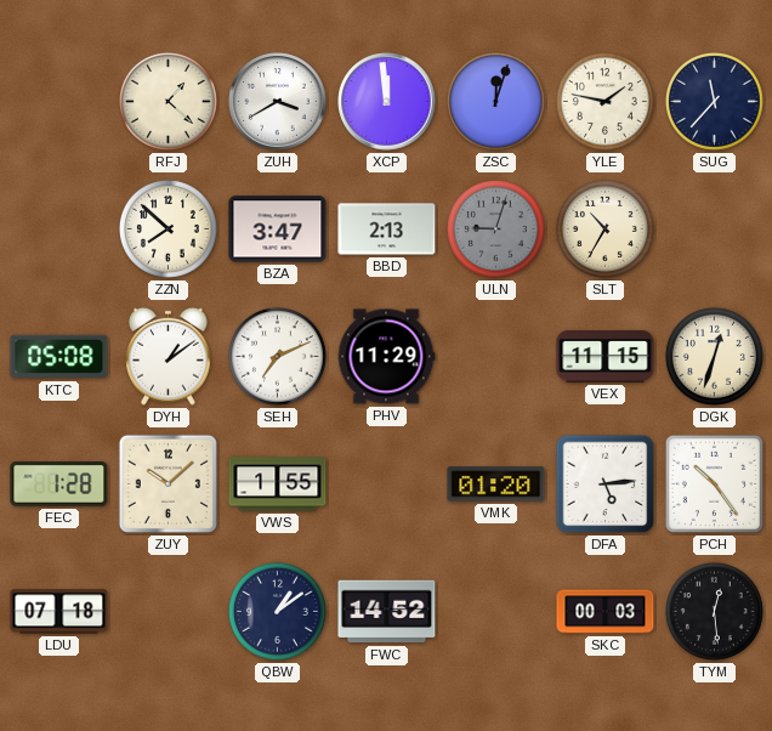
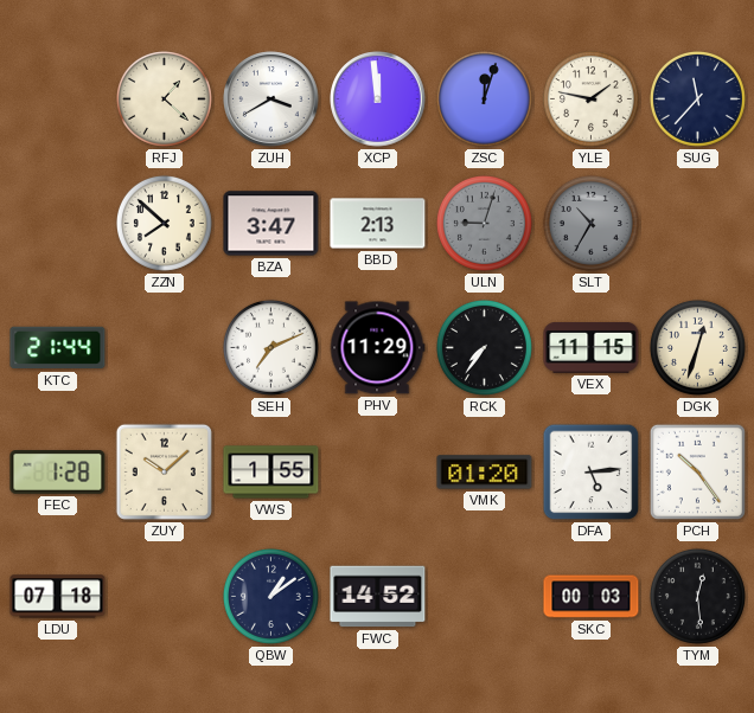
SLT dial: cream -> grey
KTC: 05:08 -> 21:44
DYH: 1:09 -> none
RCK: none -> 7:36
